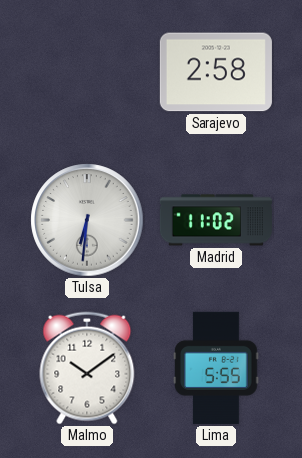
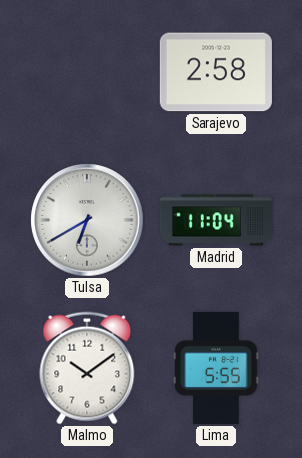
Tulsa: 6:31 -> 6:40
Madrid: 11:02 -> 11:04
